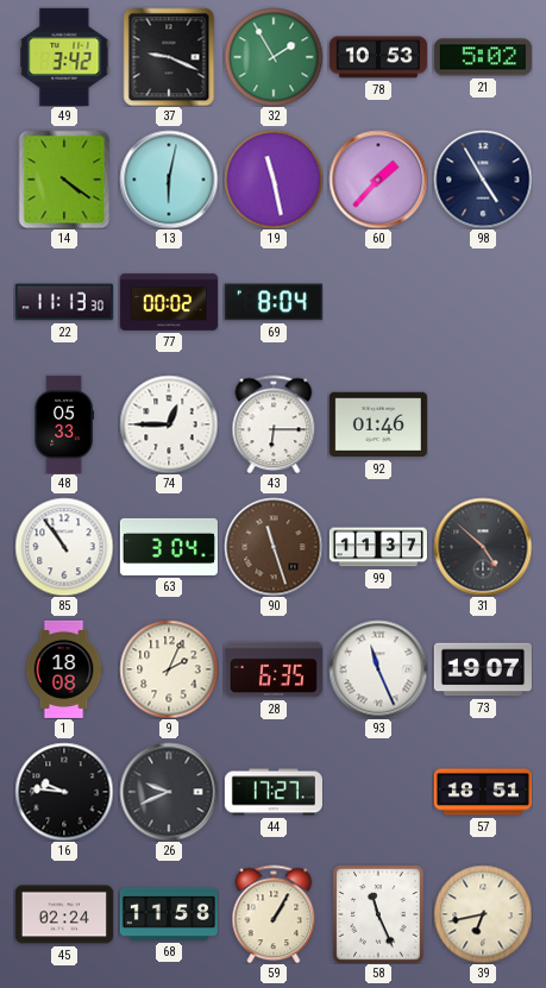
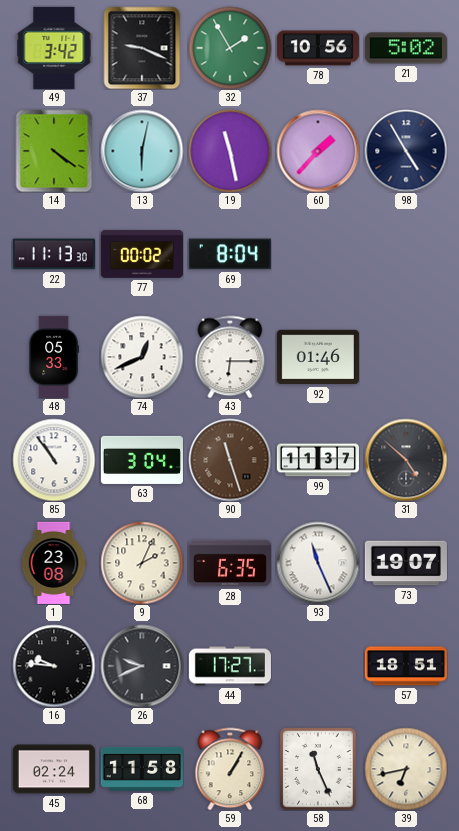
78: 10:53 -> 10:56
74: 12:45 -> 12:41
1: 18:08 -> 23:08
